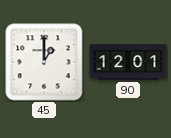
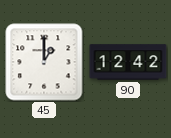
90: 12:01 -> 12:42
